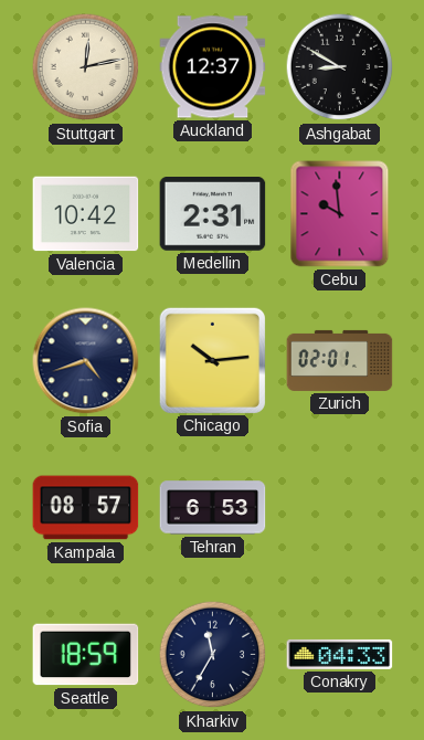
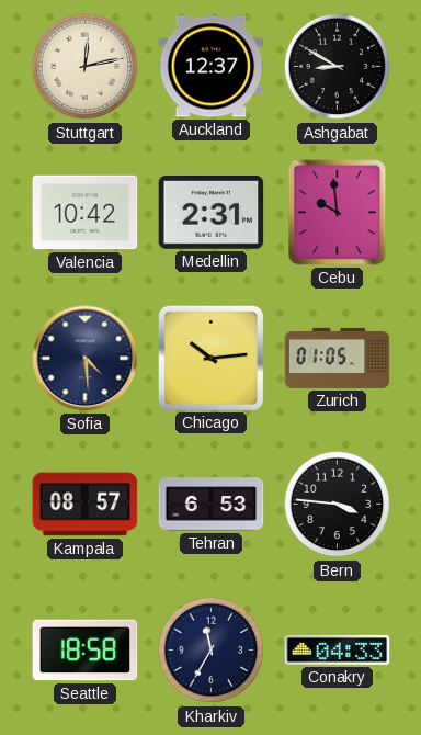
Sofia: 4:42 -> 4:29
Zurich: 02:01 -> 01:05
Bern: none -> 3:46
Seattle: 18:59 -> 18:58
